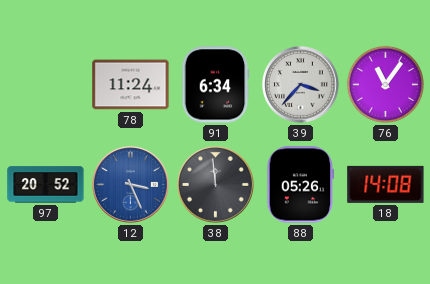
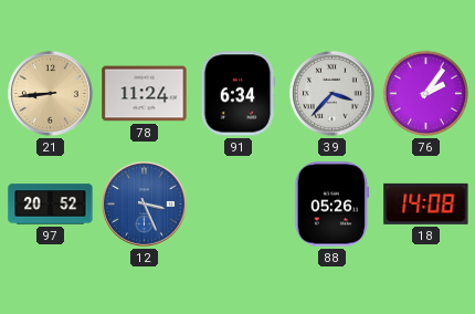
21: none -> 8:44
76: 11:06 -> 2:06
38: 11:59 -> none
